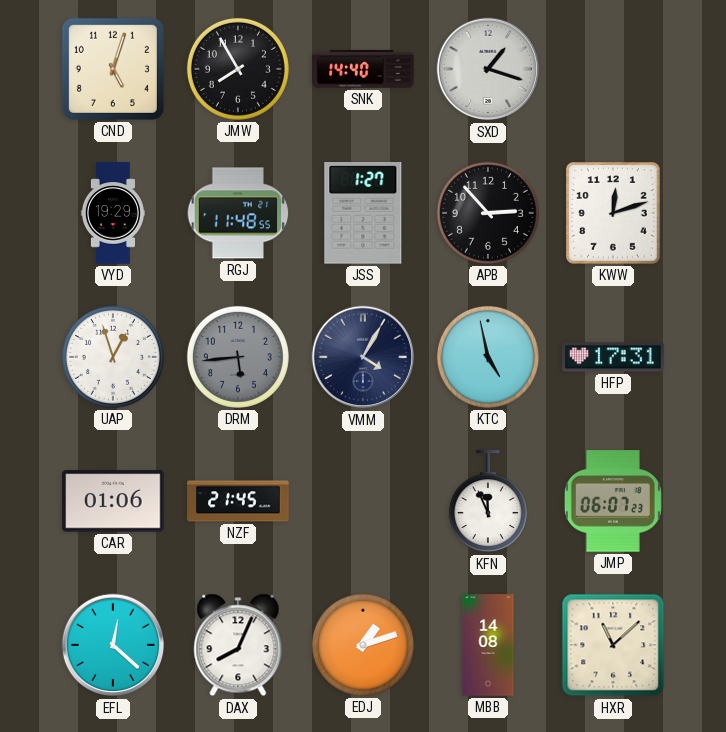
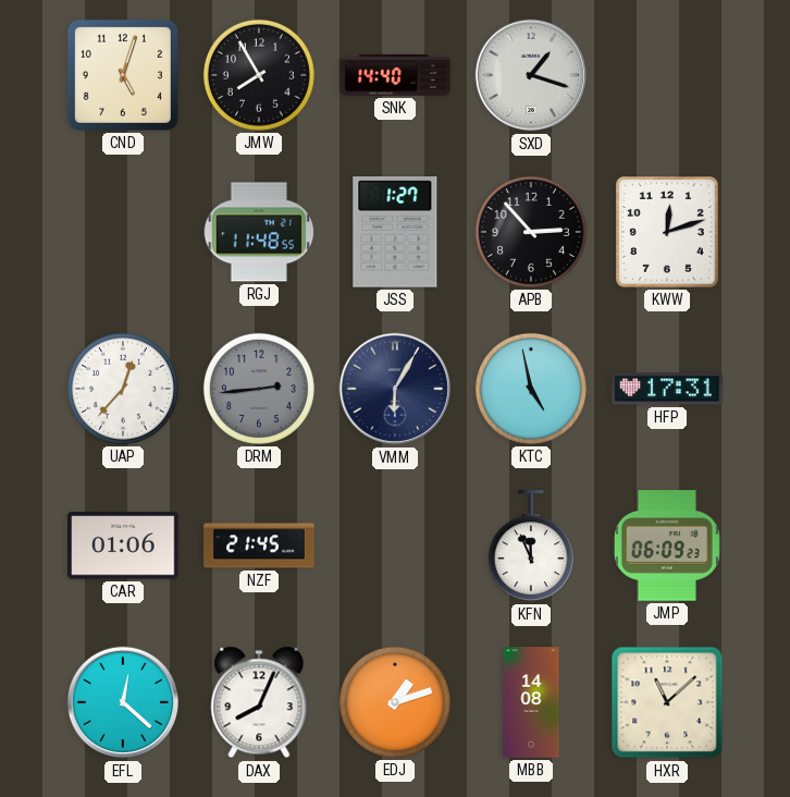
VYD: 19:29 -> none
UAP: 12:57 -> 12:37
DRM: 5:44 -> 2:44
VMM: 4:05 -> 6:05
JMP: 06:07 -> 06:09
